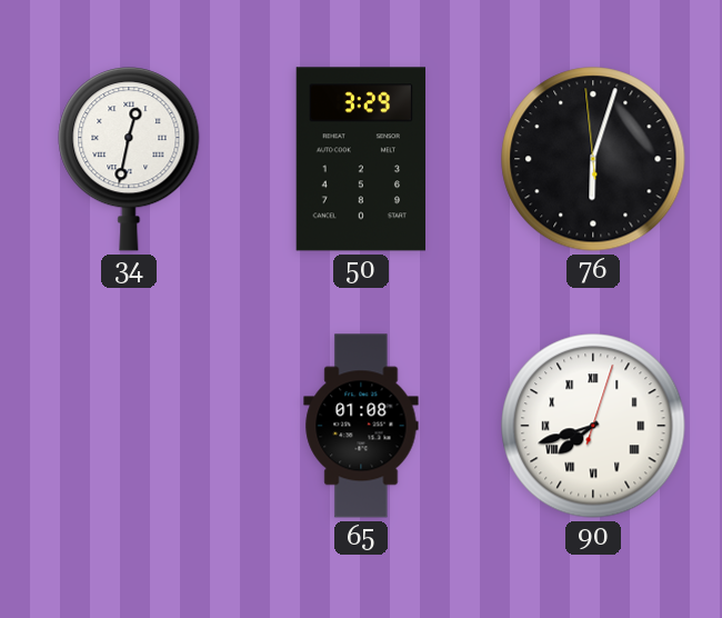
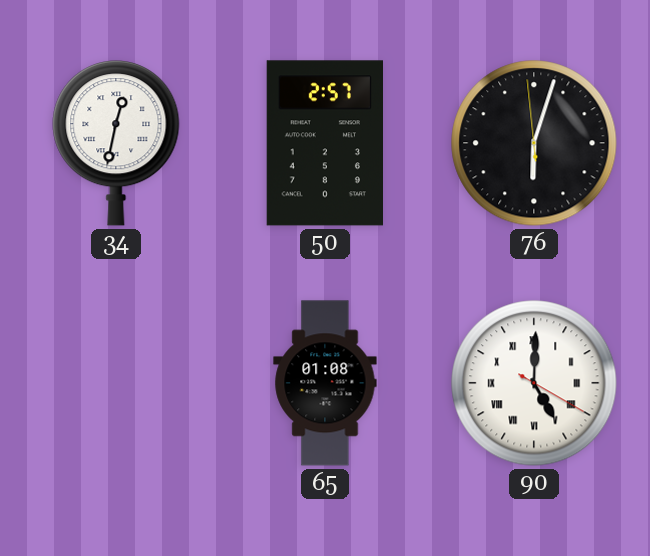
50: 3:29 -> 2:57
90: 7:42 -> 5:00
